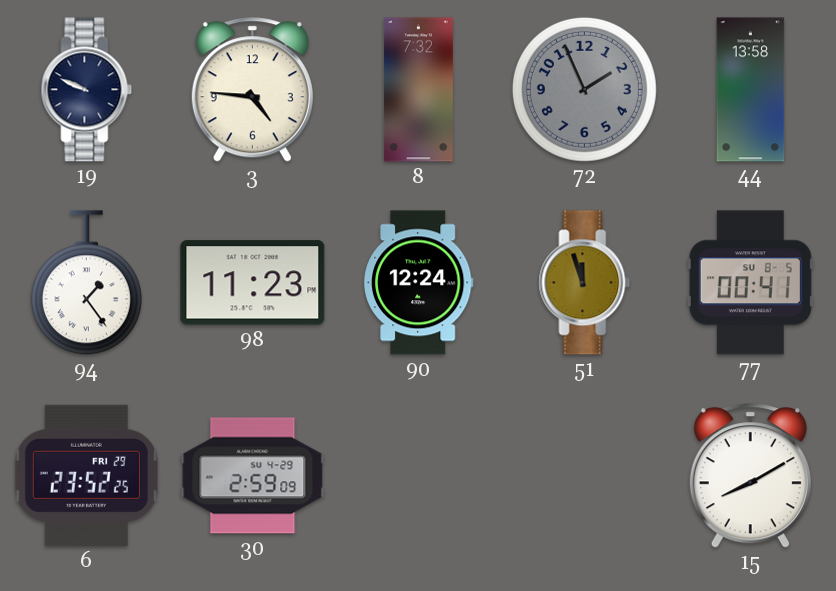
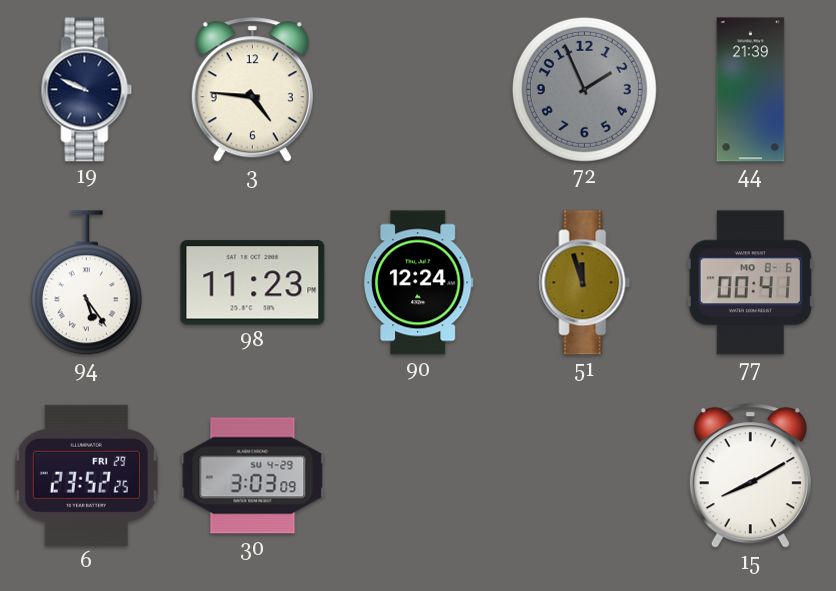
8: 7:32 -> none
44: 13:58 -> 21:39
94: 1:24 -> 5:24
77 date: SU 8-5 -> MO 8-6
30: 2:59 -> 3:03
